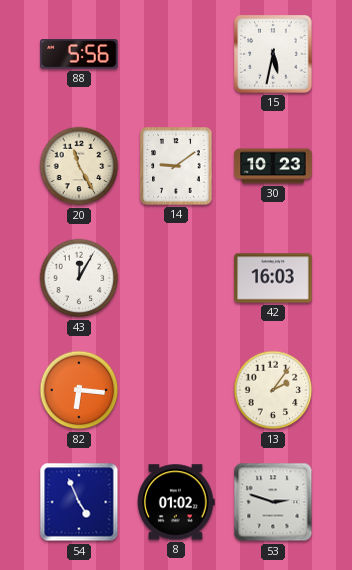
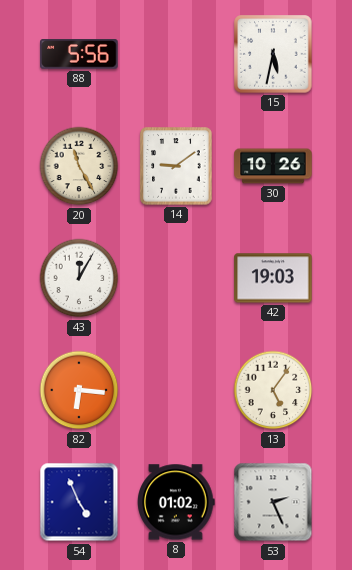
30: 10:23 -> 10:26
42: 16:03 -> 19:03
13: 2:06 -> 5:06
53: 2:48 -> 2:26
